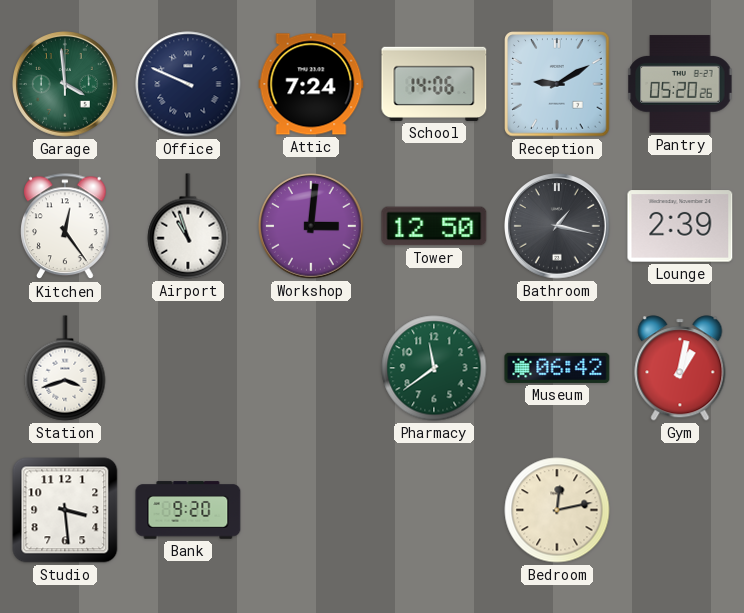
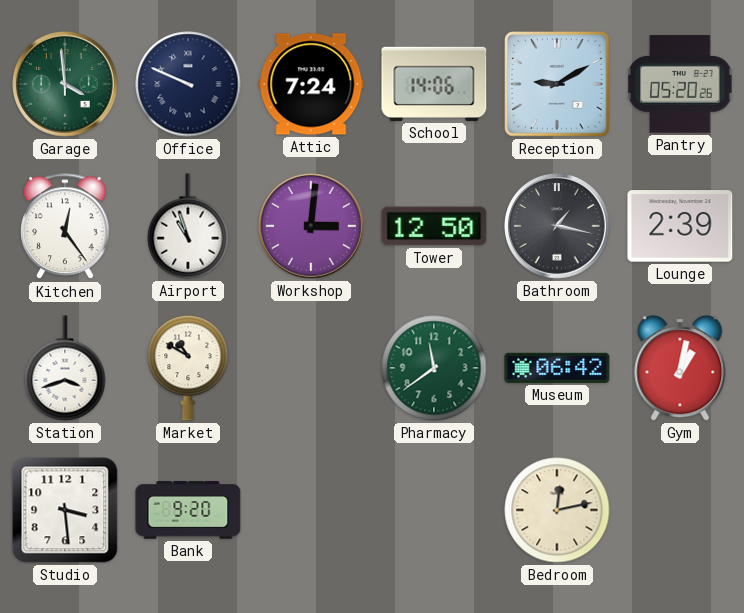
Market: none -> 10:50
